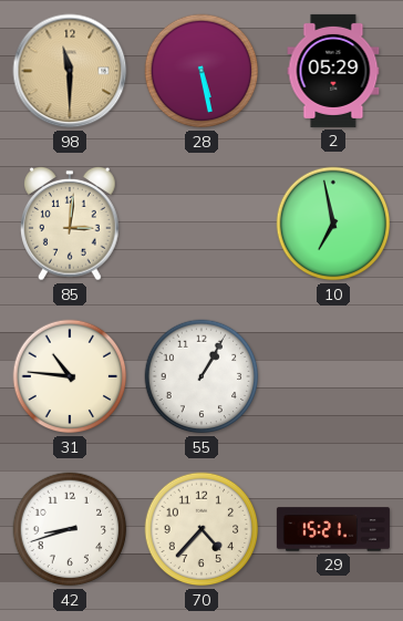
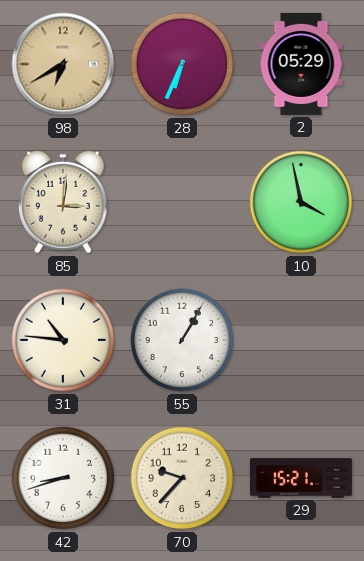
98: 11:30 -> 6:40
28: 5:28 -> 6:34
10: 6:58 -> 3:58
70: 4:37 -> 9:37
